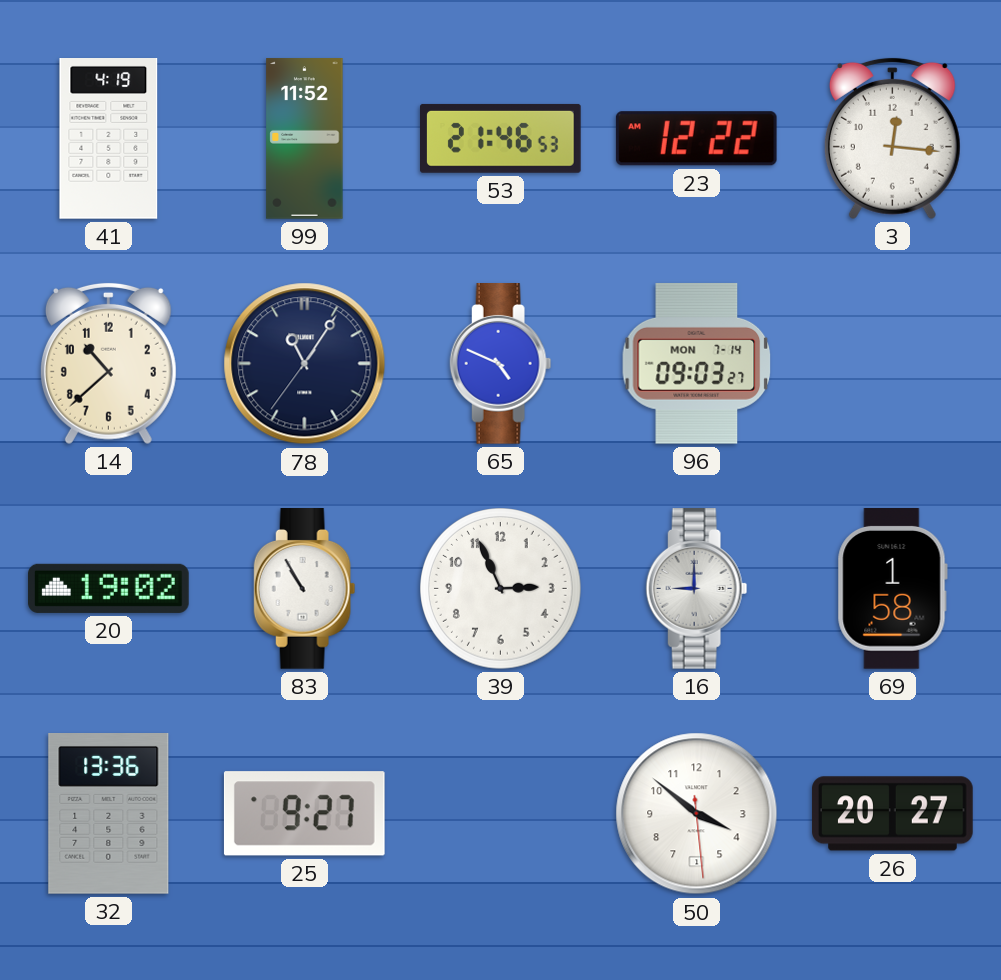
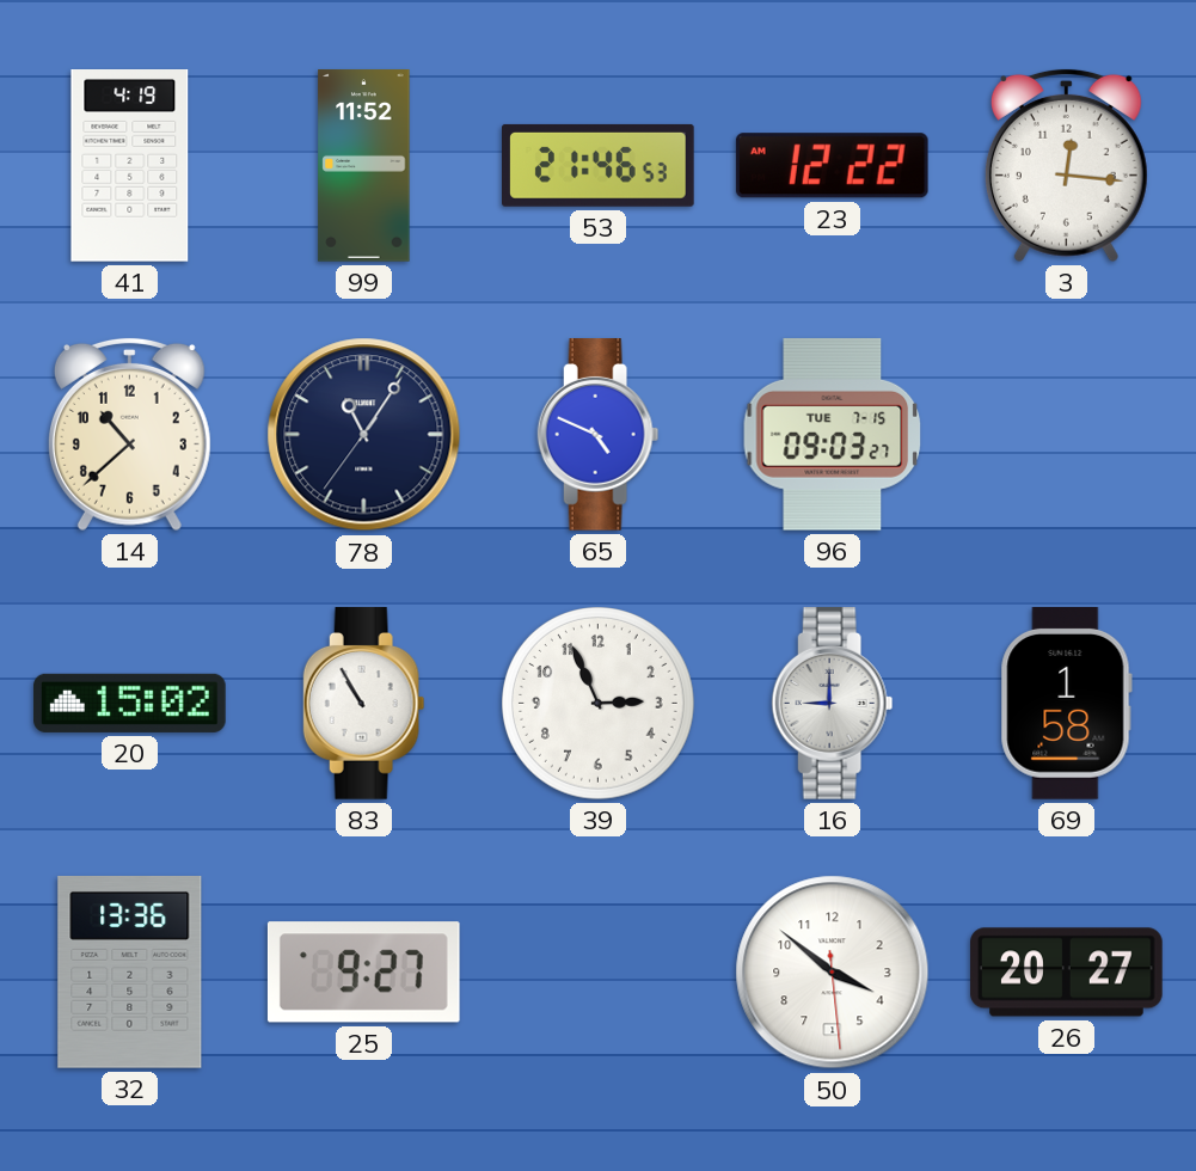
96 date: MON 7-14 -> TUE 7-15
20: 19:02 -> 15:02
